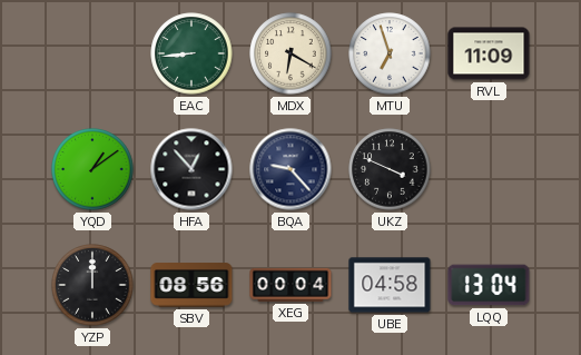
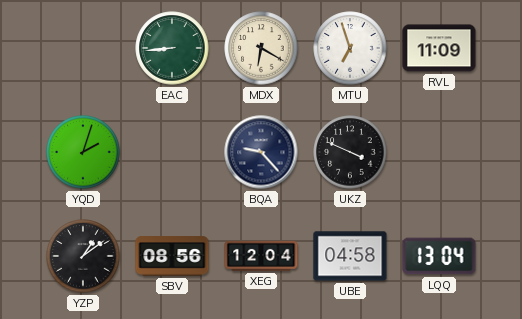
YQD: 1:09 -> 2:03
HFA: 12:53 -> none
YZP: 12:00 -> 1:09
XEG: 00:04 -> 12:04
